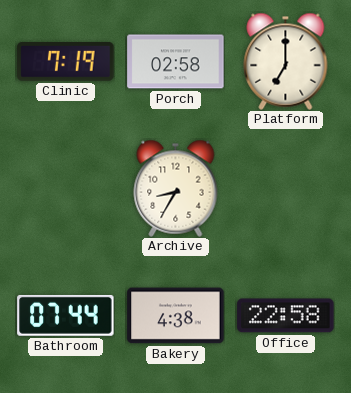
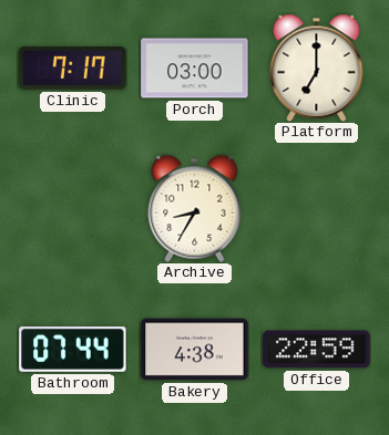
Clinic: 7:19 -> 7:17
Porch: 02:58 -> 03:00
Office: 22:58 -> 22:59
